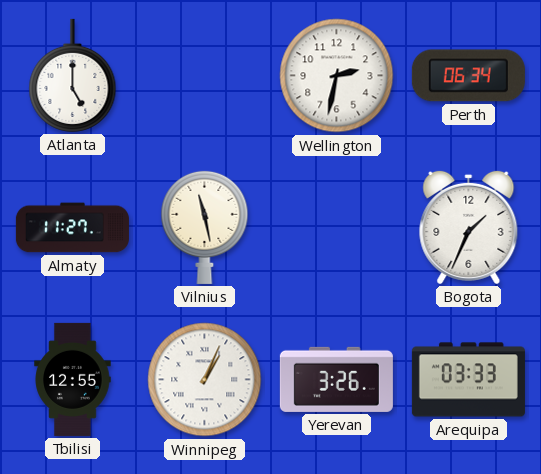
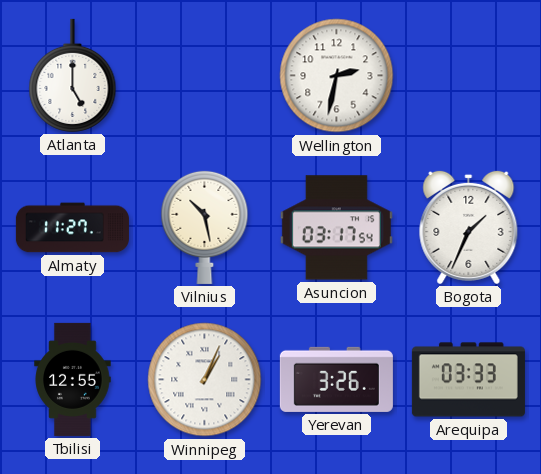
Perth: 06:34 -> none
Vilnius: 11:28 -> 10:28
Asuncion: none -> 03:17
